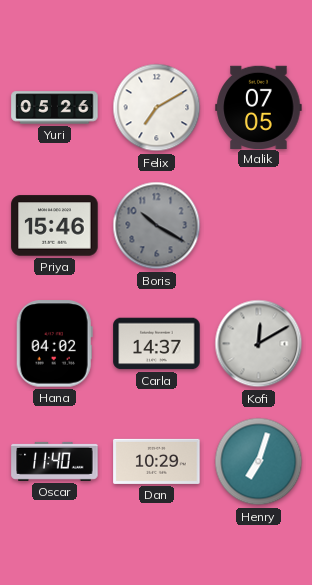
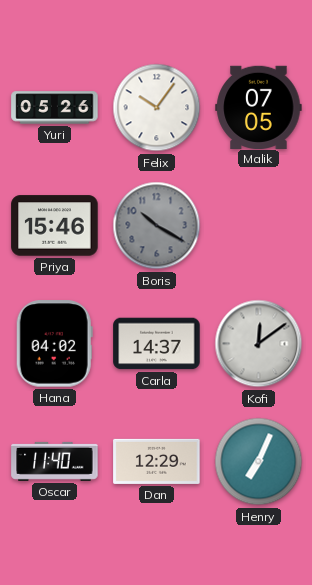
Felix: 7:10 -> 10:06
Kofi: 12:10 -> 12:09
Dan: 10:29 -> 12:29
Henry: 7:03 -> 7:04
